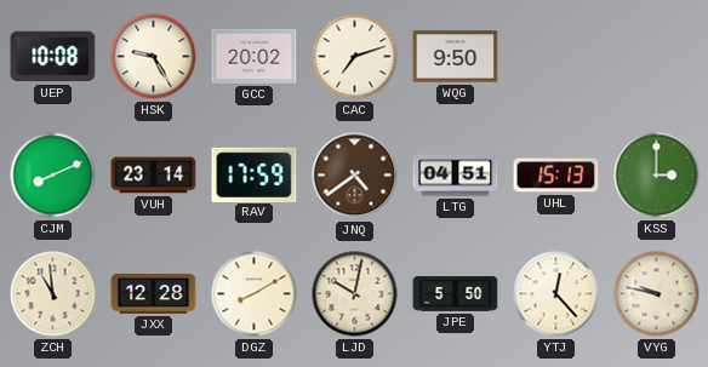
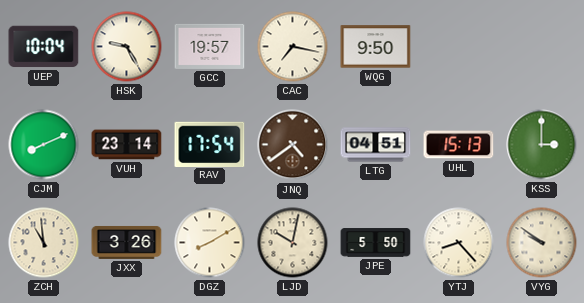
UEP: 10:08 -> 10:04
GCC: 20:02 -> 19:57
CAC: 7:12 -> 7:17
RAV: 17:59 -> 17:54
JXX: 12:28 -> 3:26
YTJ: 12:23 -> 8:23
VYG: 9:47 -> 9:51
